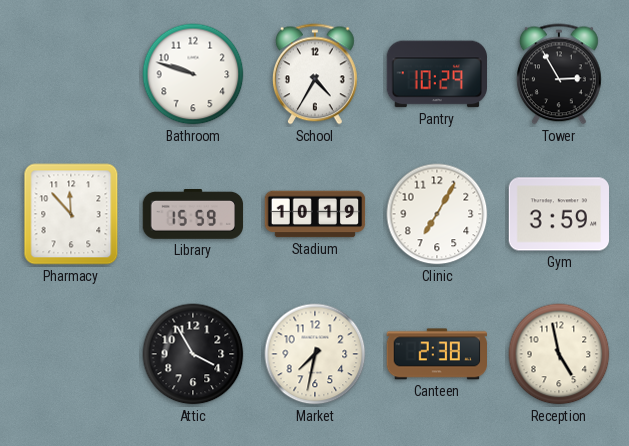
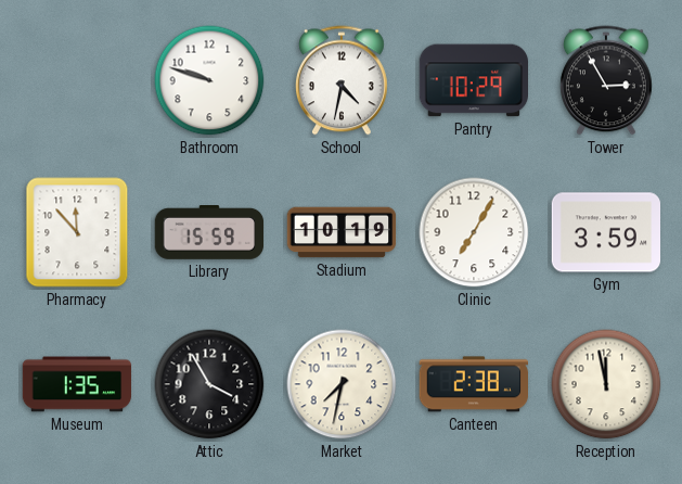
School: 4:35 -> 4:32
Museum: none -> 1:35
Reception: 4:58 -> 11:58
